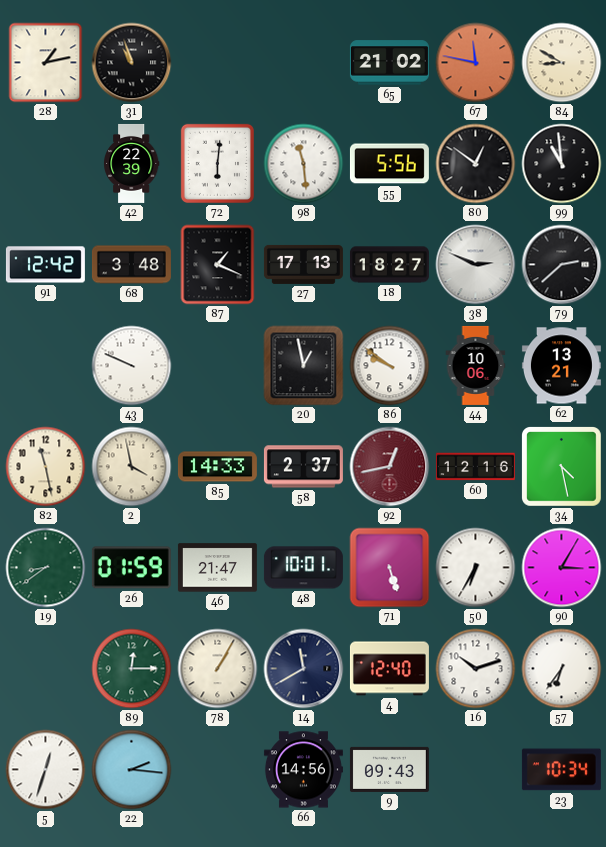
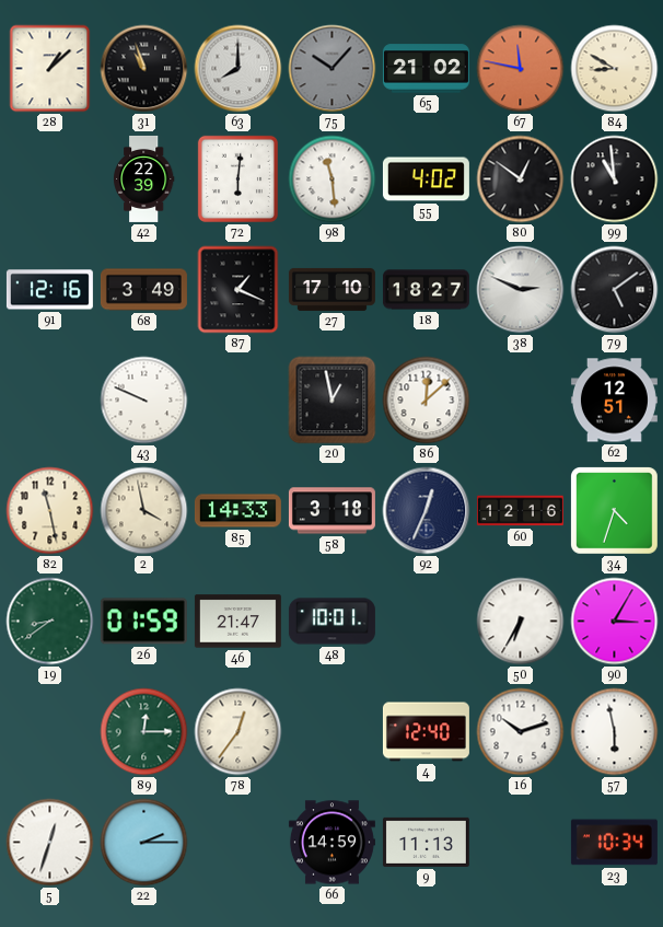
28: 1:13 -> 1:08
63: none -> 8:00
75: none -> 10:07
55: 5:56 -> 4:02
91: 12:42 -> 12:16
68: 3:48 -> 3:49
27: 17:13 -> 17:10
79: 2:38 -> 5:09
86: 9:51 -> 12:08
44: 10:06 -> none
62: 13:21 -> 12:51
58: 2:37 -> 3:18
92: 12:43 -> 12:34
92 dial: burgundy -> navy
34: 4:28 -> 4:33
71: 5:27 -> none
78: 1:05 -> 12:36
14: 11:40 -> none
57: 6:36 -> 5:58
22: 2:16 -> 2:15
66: 14:56 -> 14:59
9: 09:43 -> 11:13
